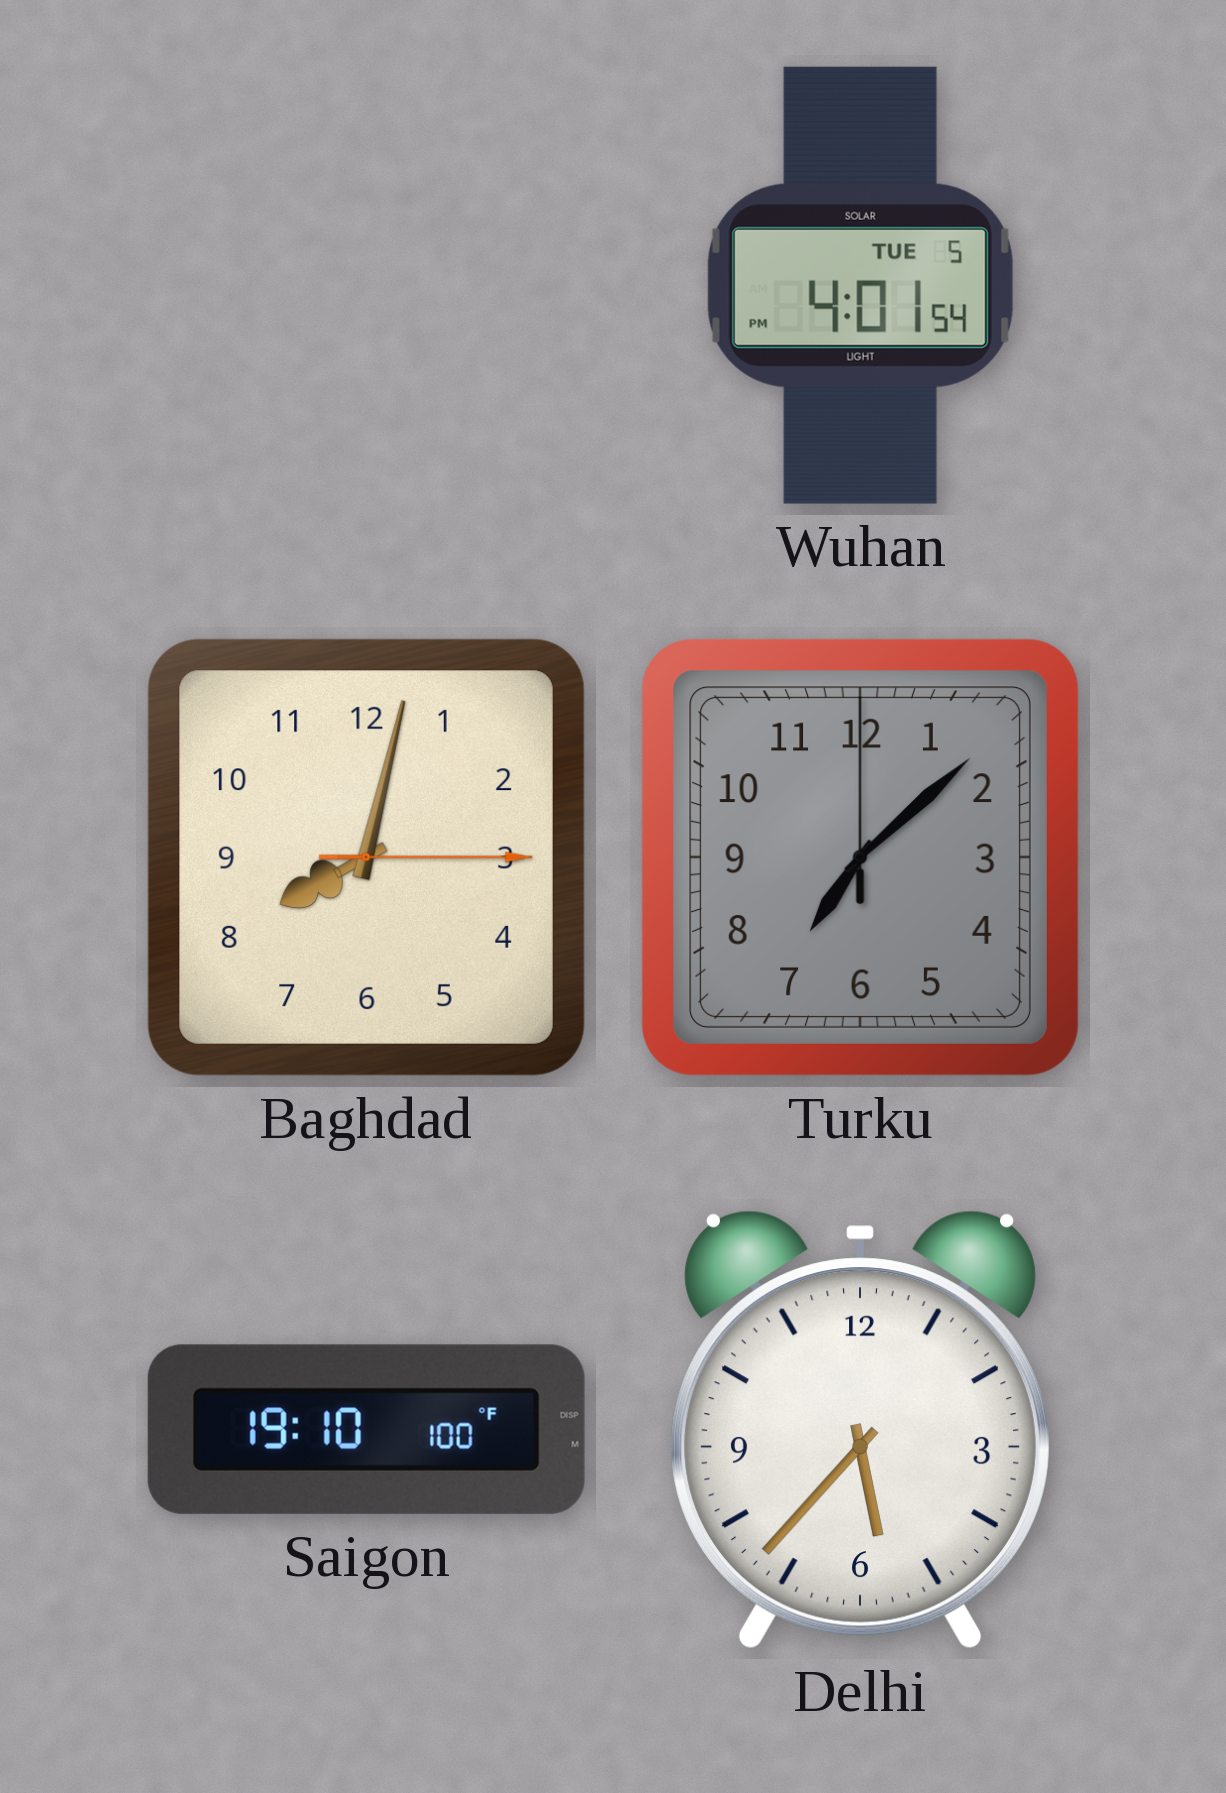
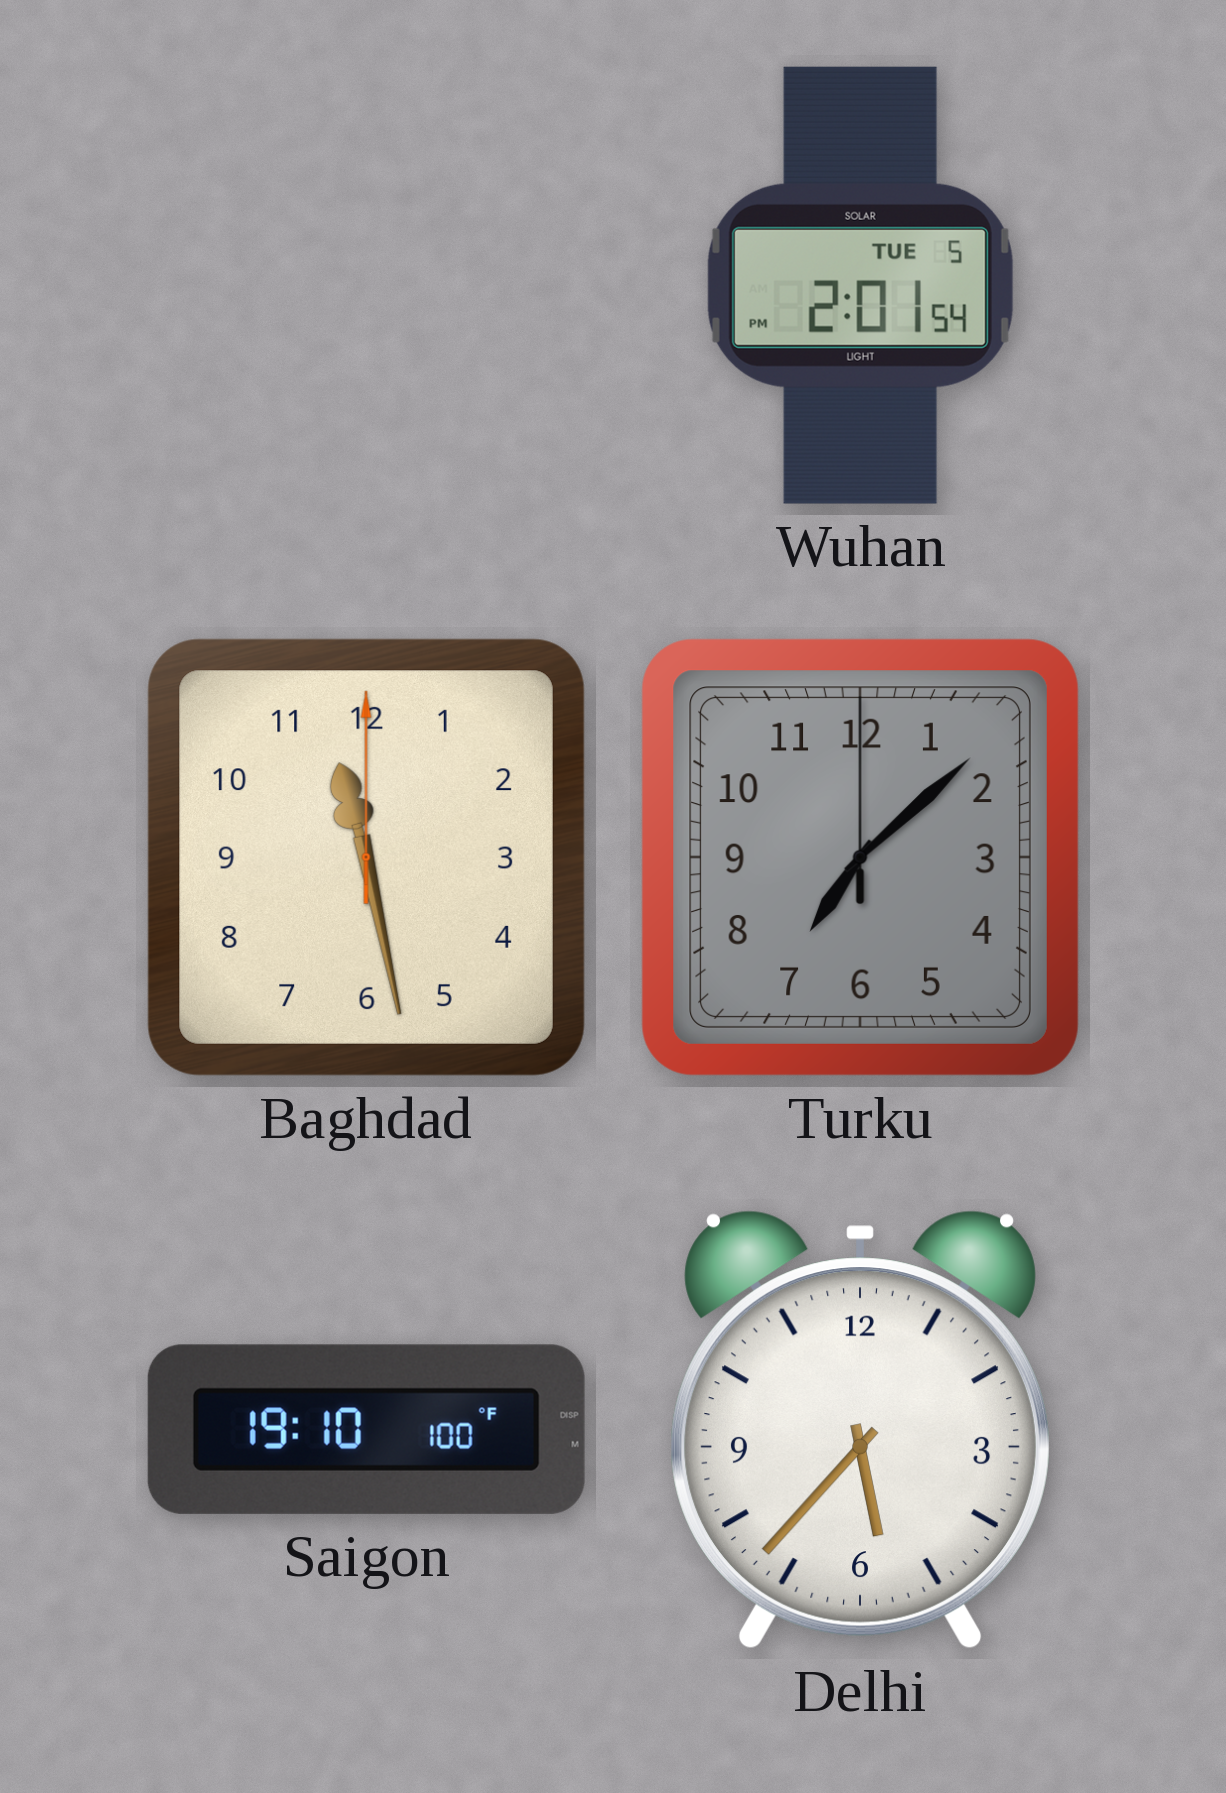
Wuhan: 4:01 -> 2:01
Baghdad: 8:02 -> 11:28
